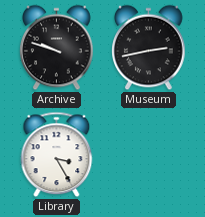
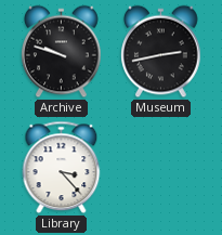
Library: 3:25 -> 3:23
